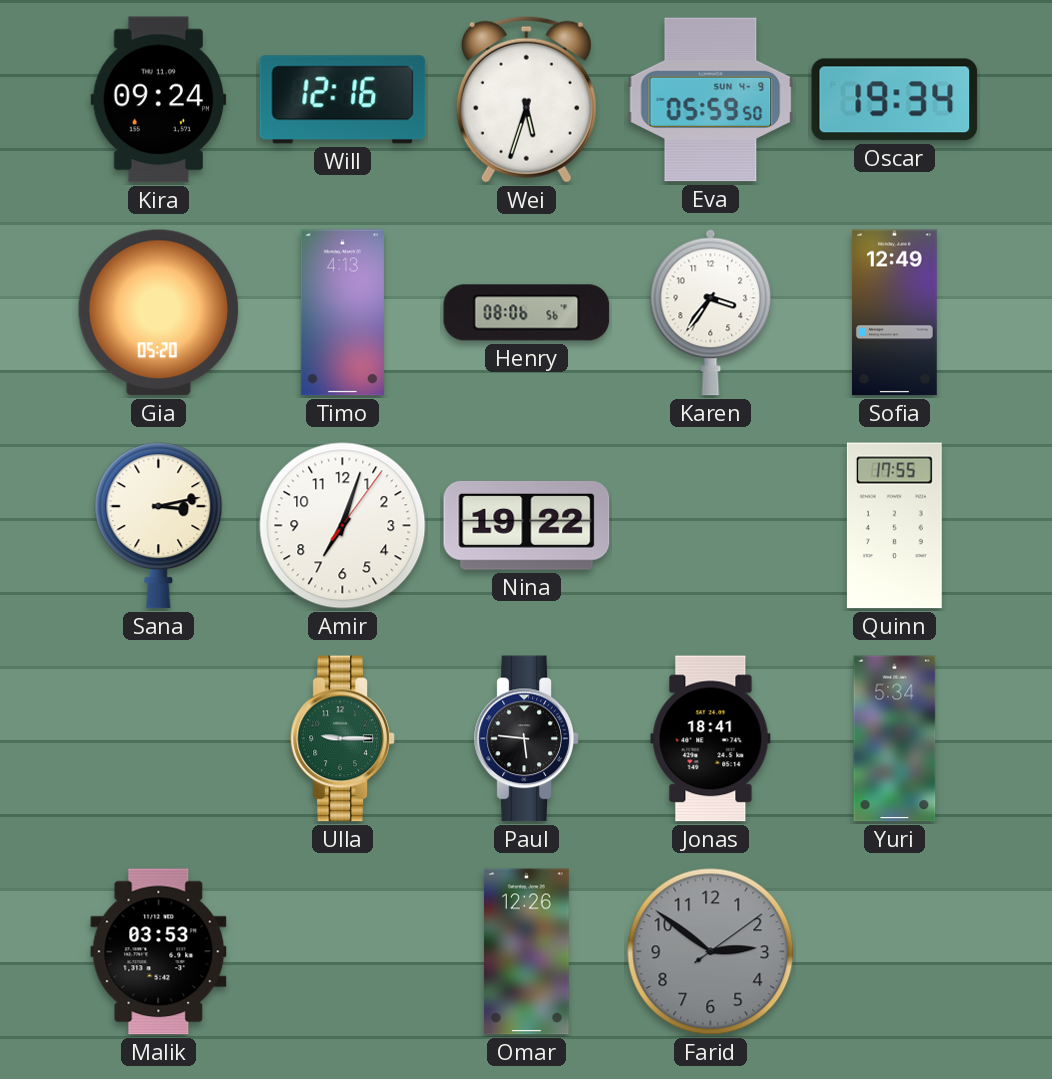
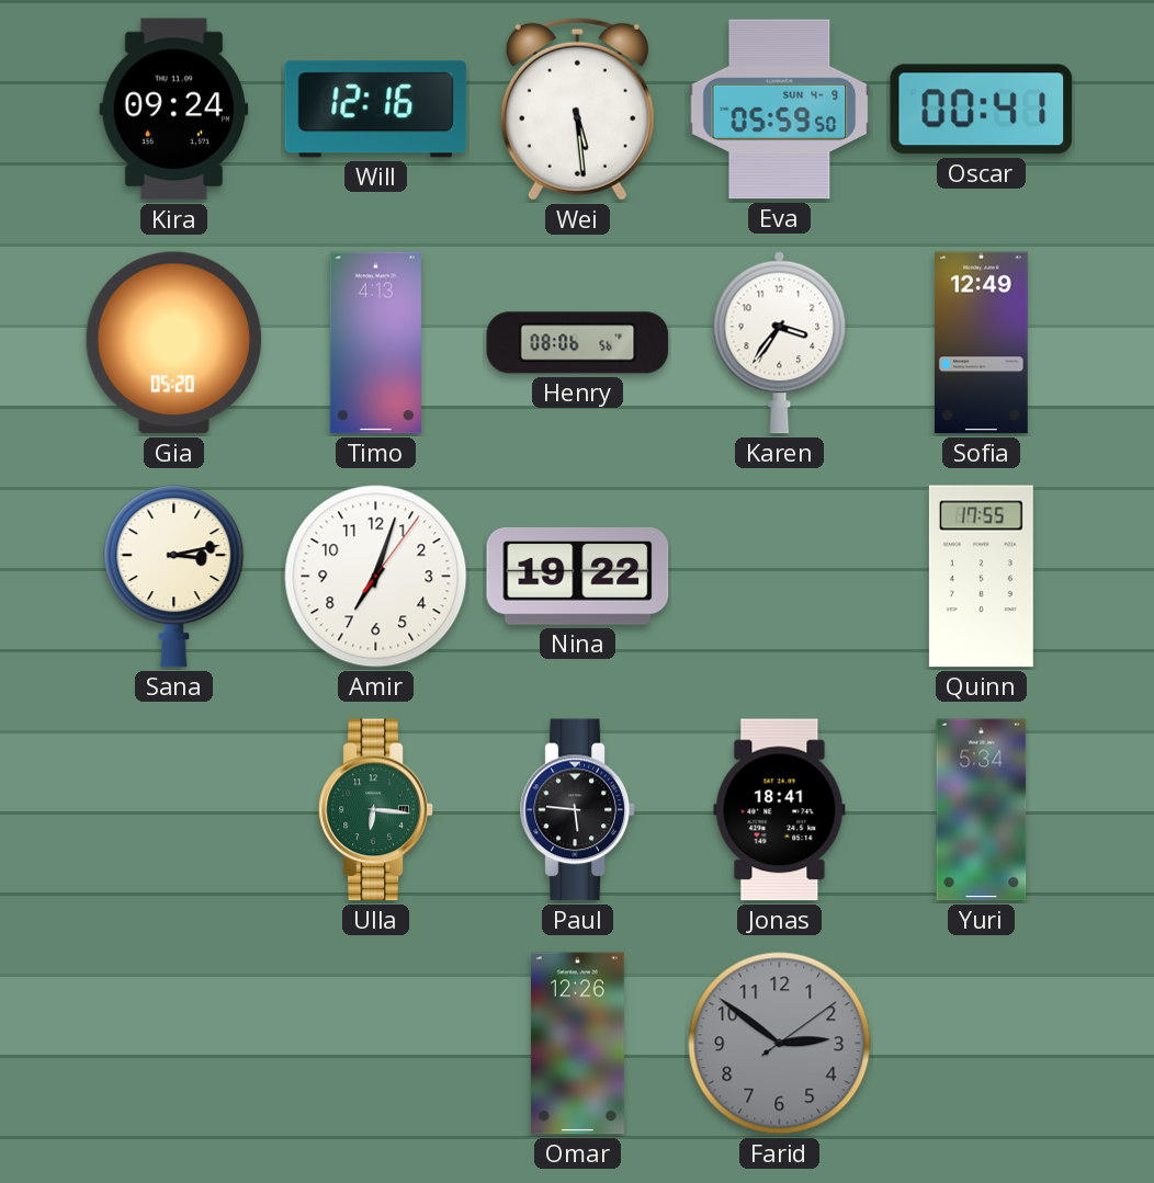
Wei: 5:33 -> 5:29
Oscar: 19:34 -> 00:41
Ulla: 9:15 -> 6:16
Malik: 03:53 -> none
